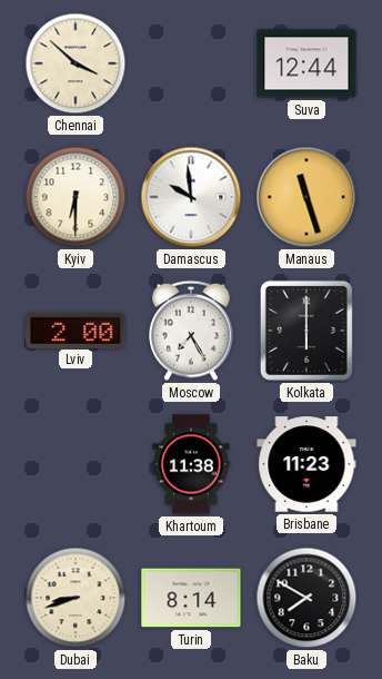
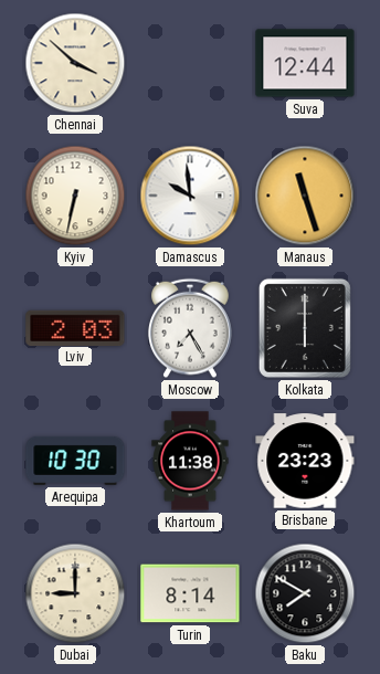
Kyiv: 6:30 -> 6:32
Lviv: 2:00 -> 2:03
Arequipa: none -> 10:30
Brisbane: 11:23 -> 23:23
Dubai: 8:42 -> 9:00
